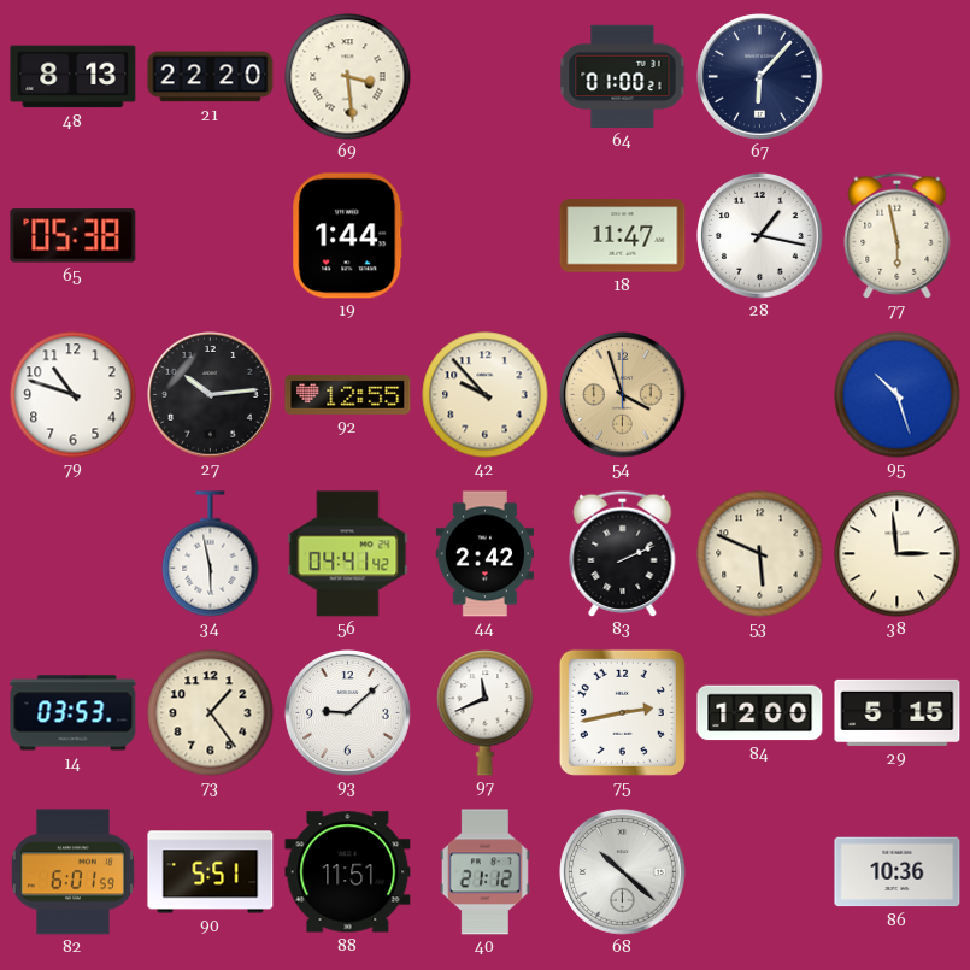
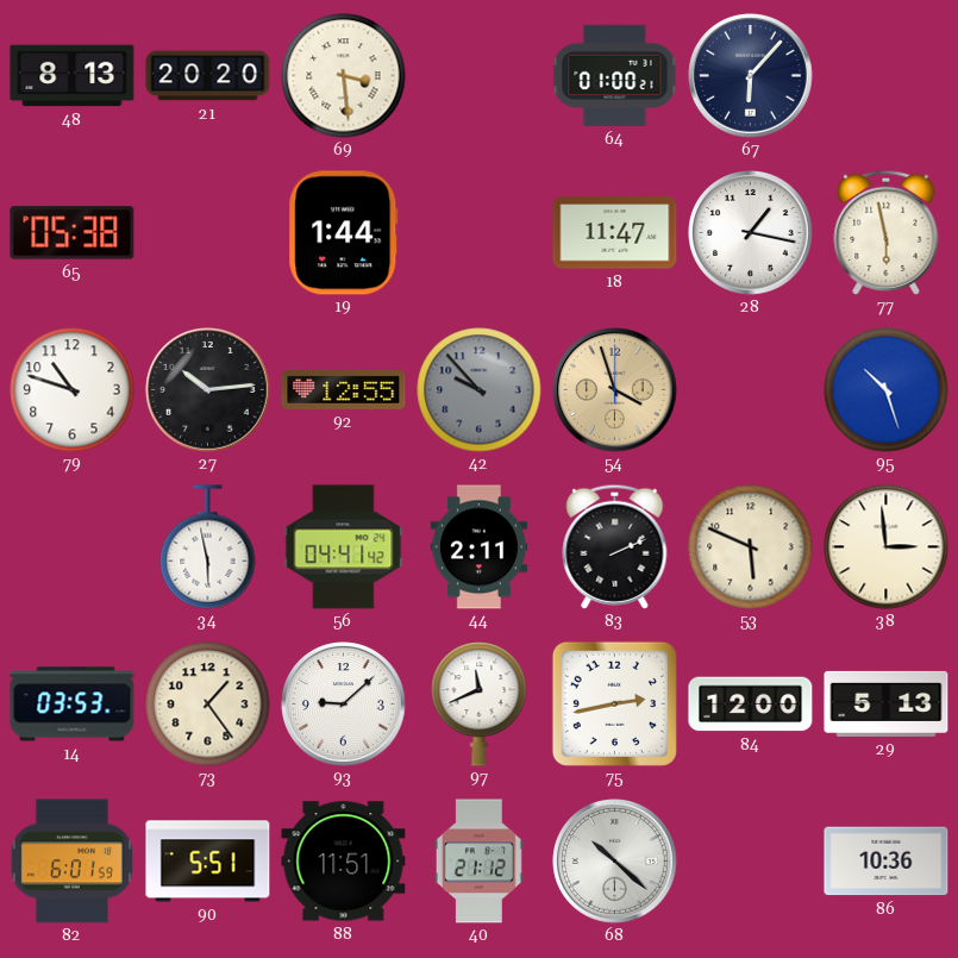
21: 22:20 -> 20:20
42 dial: cream -> grey
44: 2:42 -> 2:11
29: 5:15 -> 5:13
